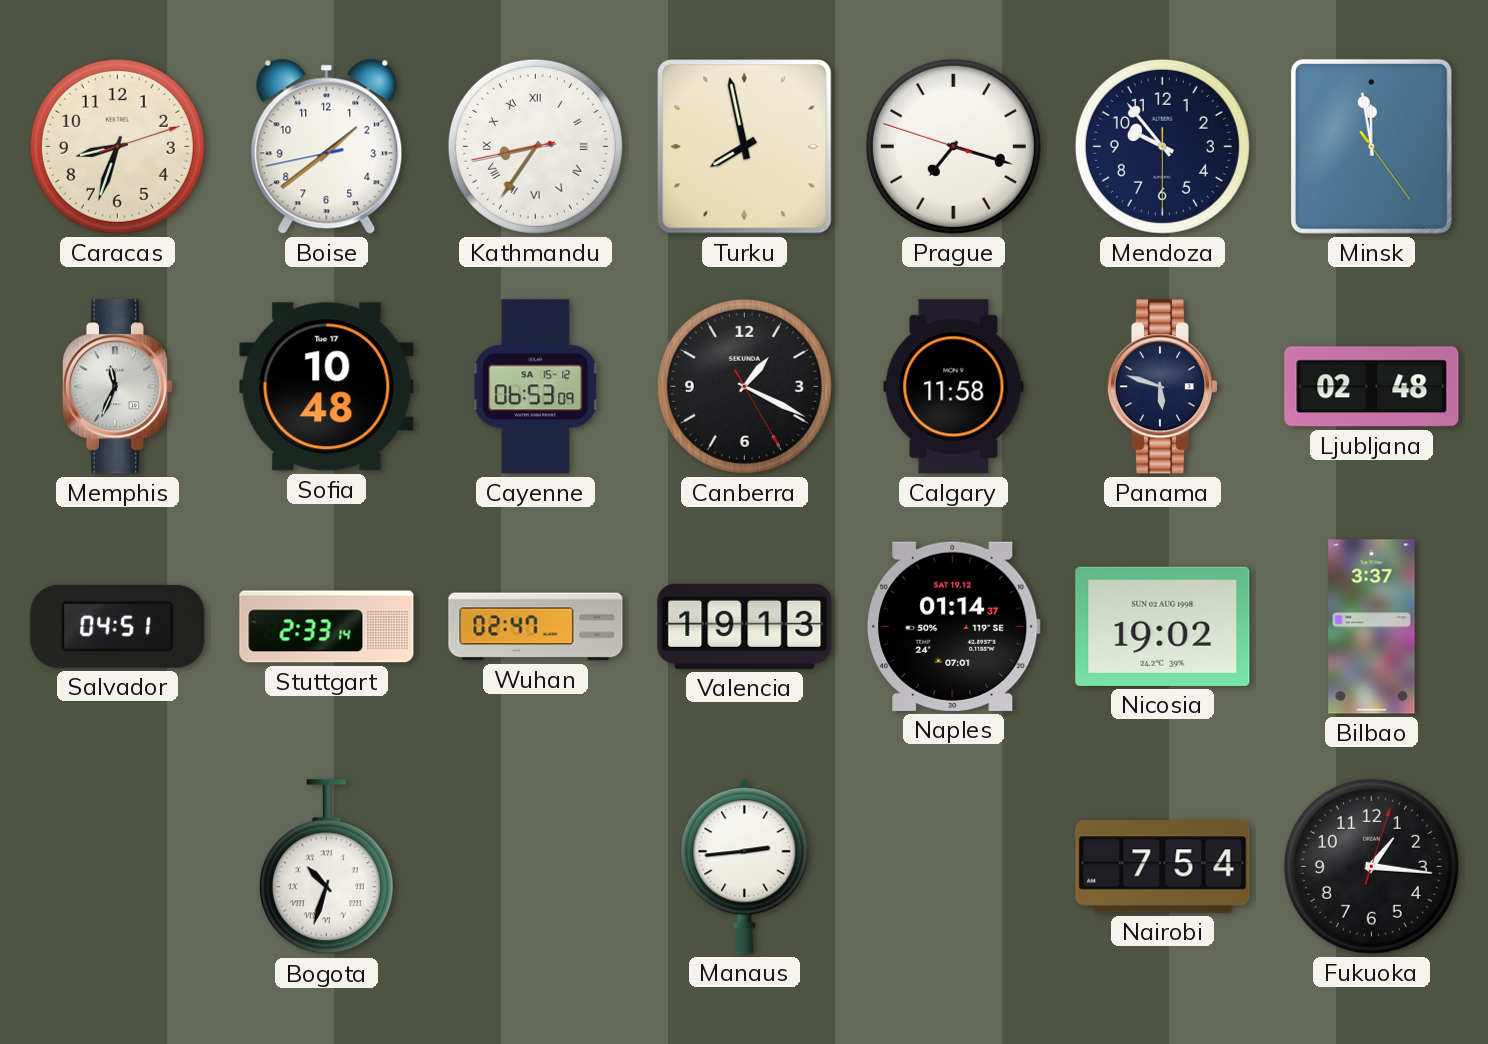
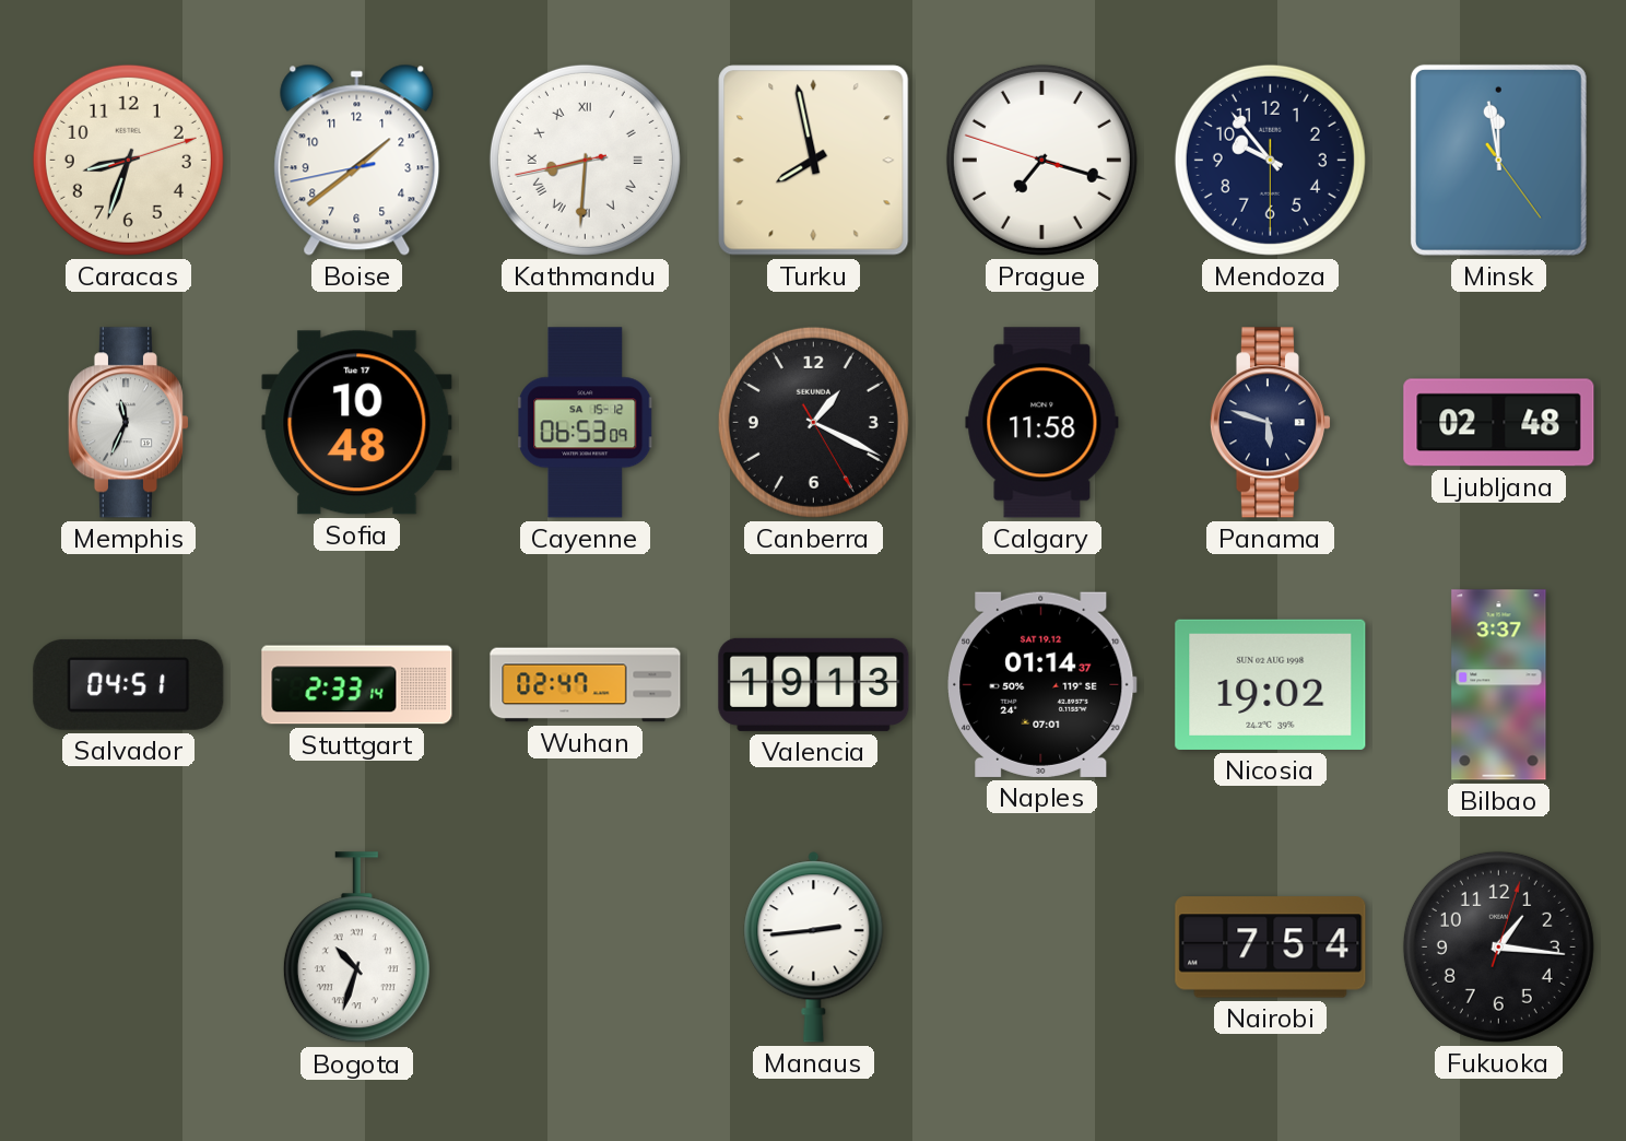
Kathmandu: 8:35 -> 8:30
